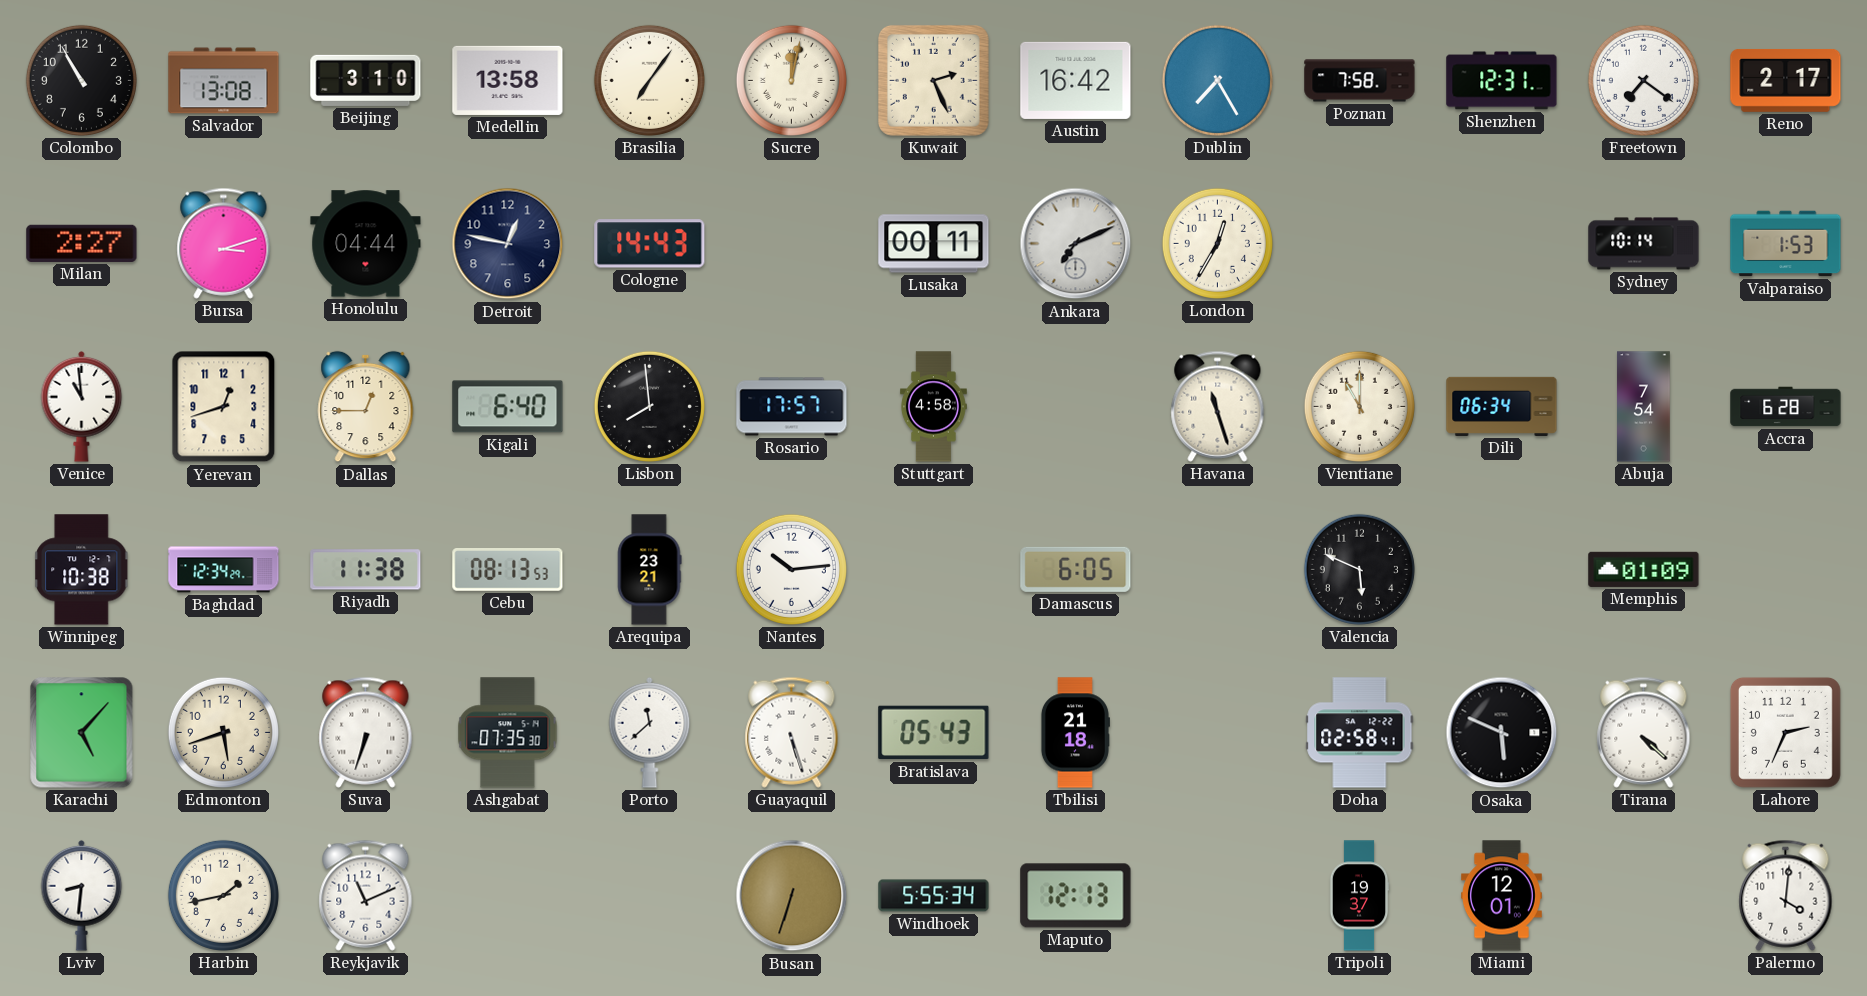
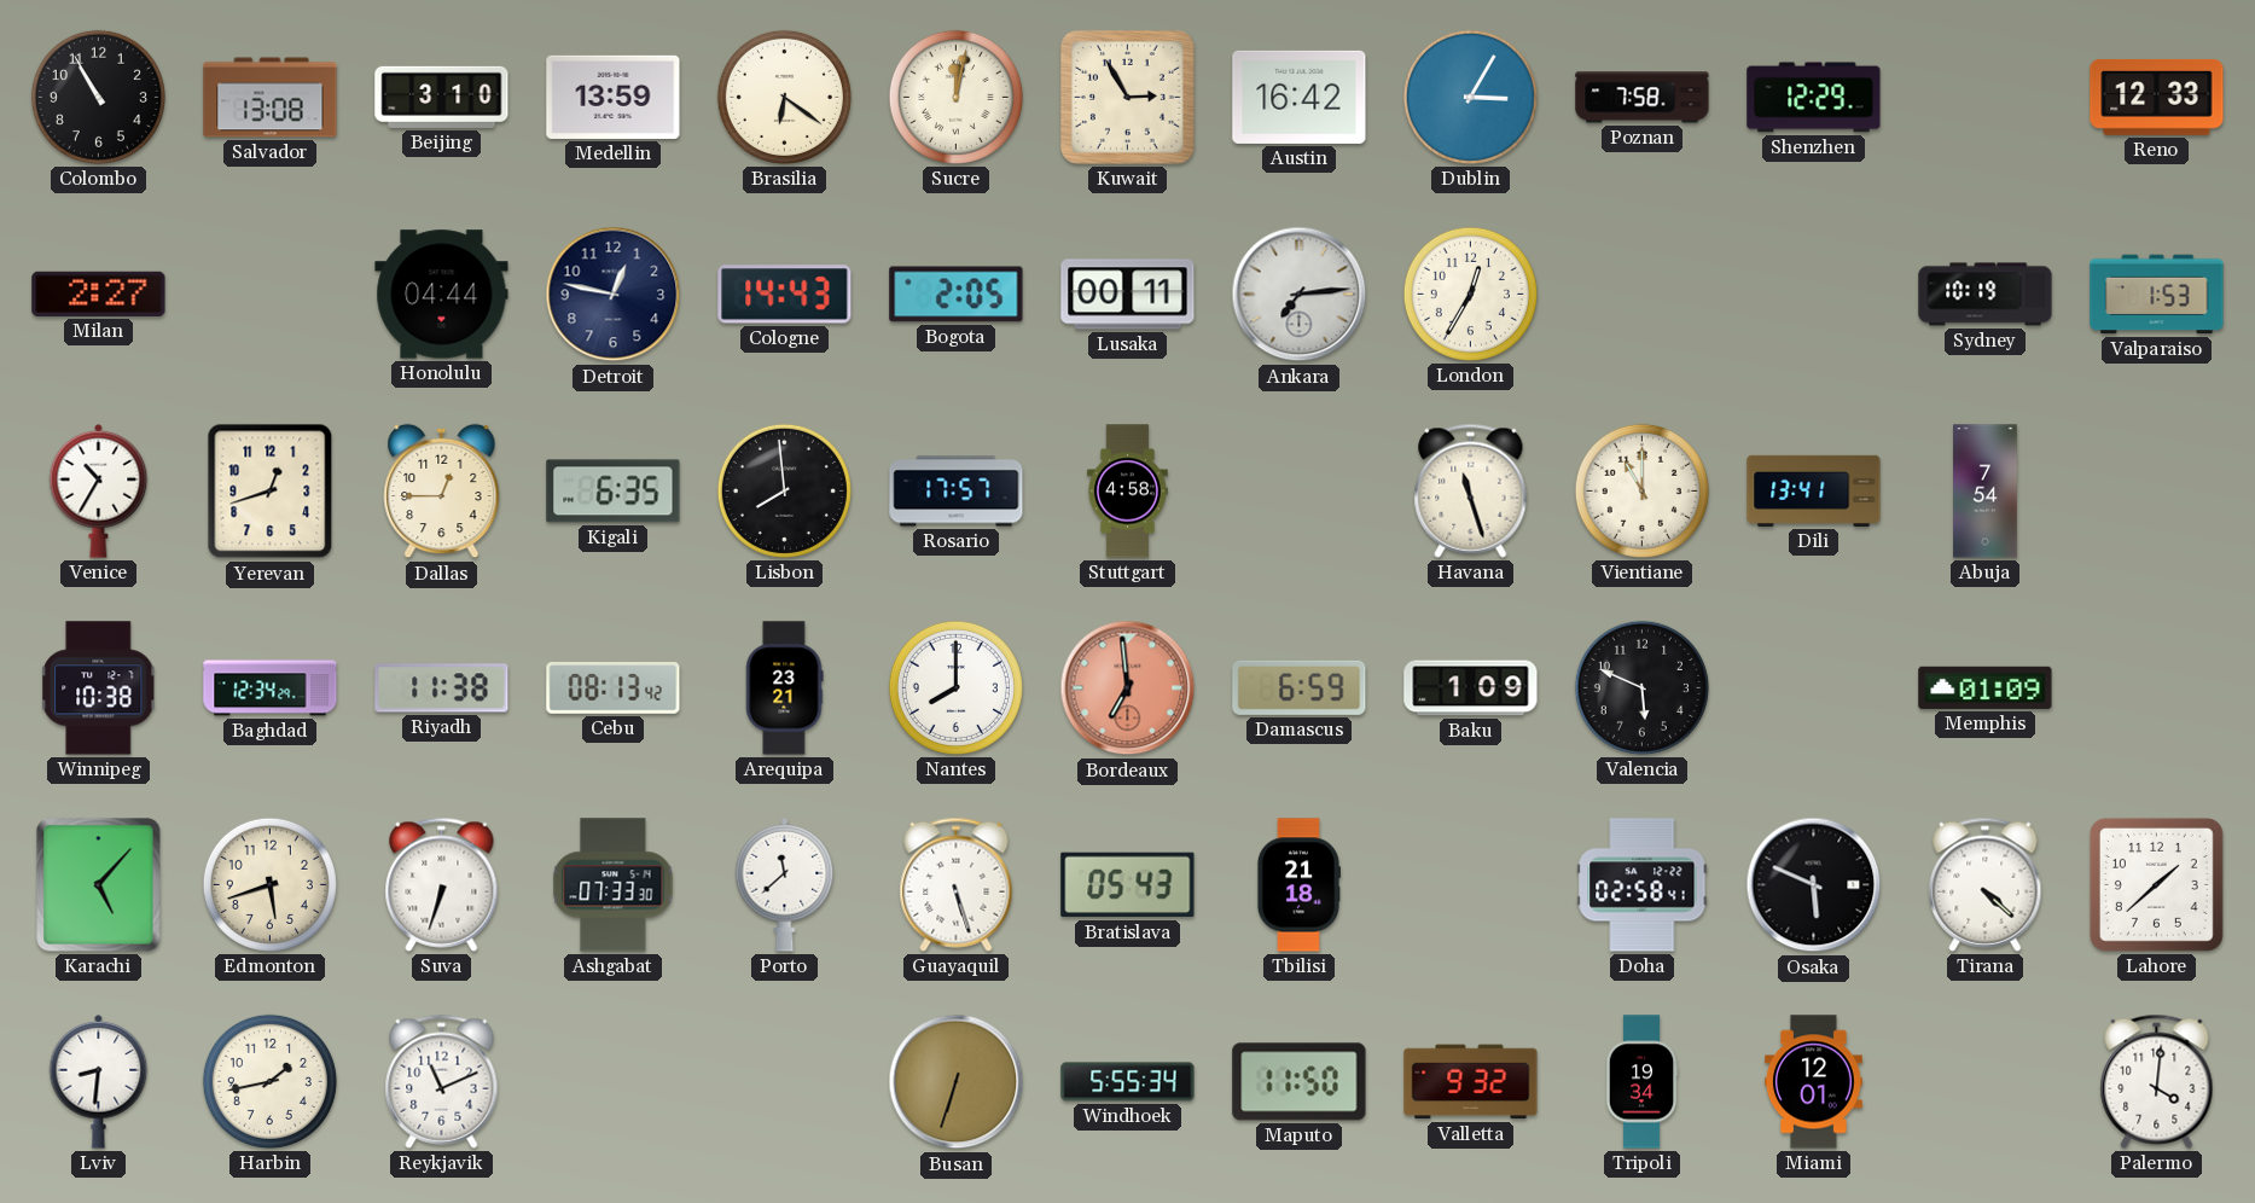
Medellin: 13:58 -> 13:59
Brasilia: 7:06 -> 6:21
Kuwait: 2:26 -> 2:55
Dublin: 7:25 -> 3:05
Shenzhen: 12:31 -> 12:29
Freetown: 7:21 -> none
Reno: 2:17 -> 12:33
Bursa: 3:12 -> none
Bogota: none -> 2:05
Ankara: 7:11 -> 7:14
Sydney: 10:14 -> 10:19
Venice: 10:59 -> 10:35
Kigali: 6:40 -> 6:35
Dili: 06:34 -> 13:41
Accra: 6:28 -> none
Cebu: 08:13:53 -> 08:13:42
Nantes: 10:14 -> 8:00
Bordeaux: none -> 6:59
Damascus: 6:05 -> 6:59
Baku: none -> 1:09
Ashgabat: 07:35 -> 07:33
Lahore: 2:34 -> 1:38
Maputo: 12:13 -> 11:50
Valletta: none -> 9:32
Tripoli: 19:37 -> 19:34
